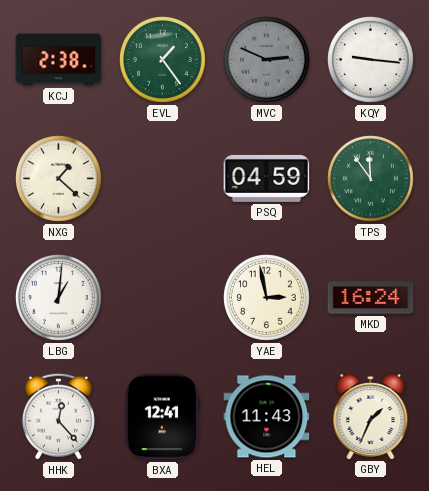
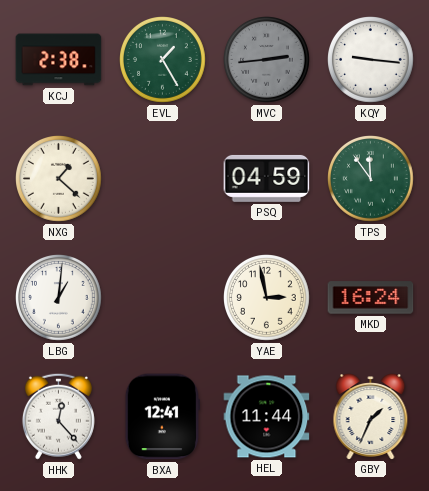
EVL: 1:24 -> 1:25
MVC: 2:49 -> 2:44
HEL: 11:43 -> 11:44
